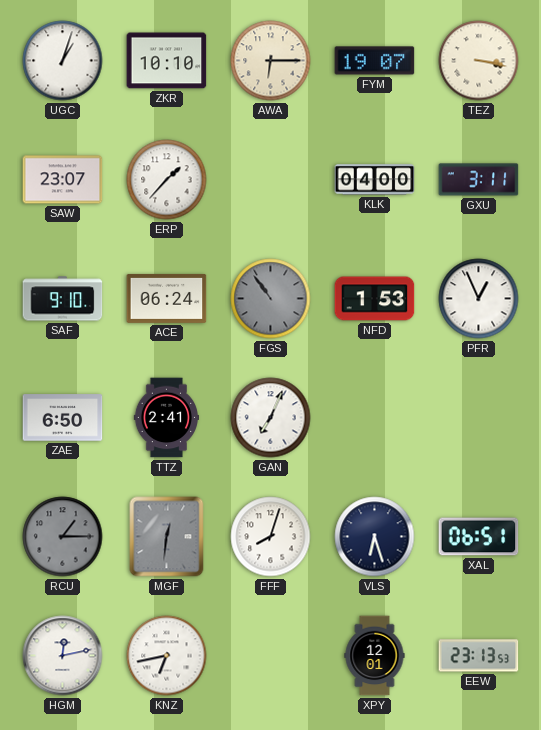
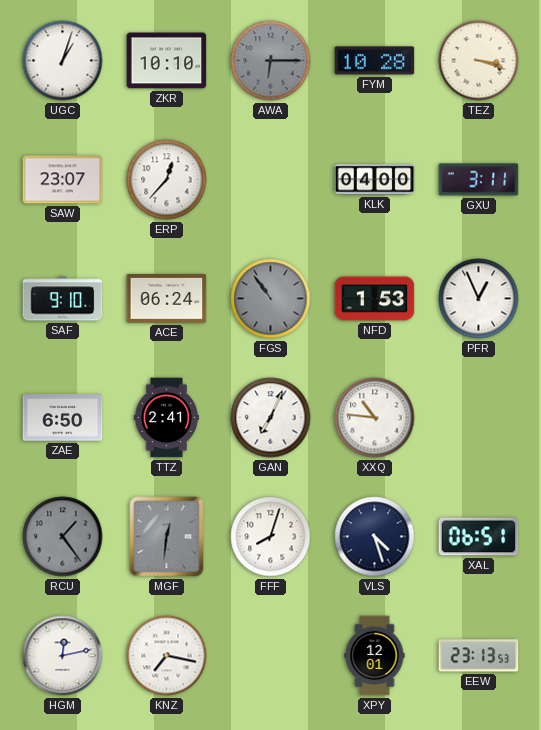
AWA dial: cream -> grey
FYM: 19:07 -> 10:28
TEZ: 3:17 -> 3:18
ERP: 1:37 -> 12:37
XXQ: none -> 10:46
RCU: 1:15 -> 1:24
VLS: 6:27 -> 4:27
KNZ: 6:43 -> 7:17
